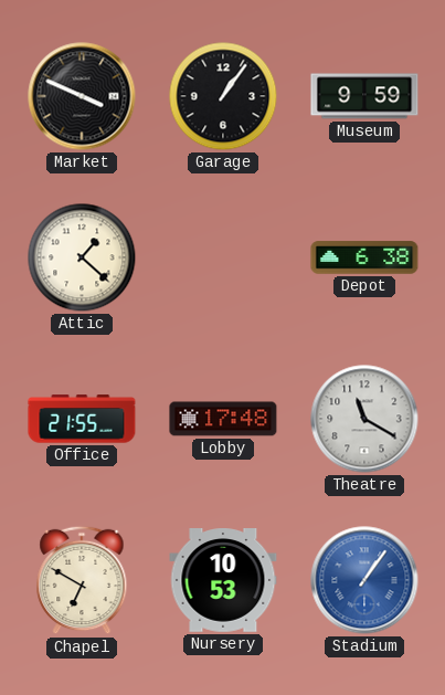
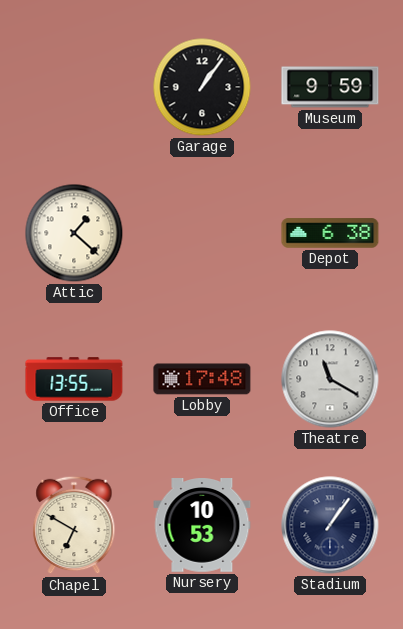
Market: 3:49 -> none
Office: 21:55 -> 13:55
Stadium dial: blue -> navy
